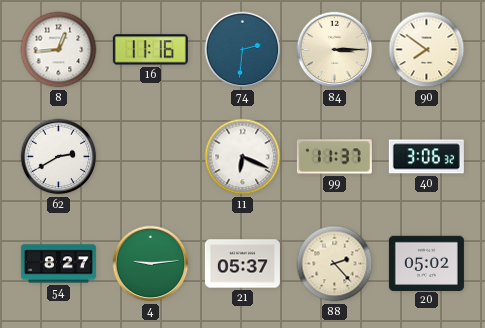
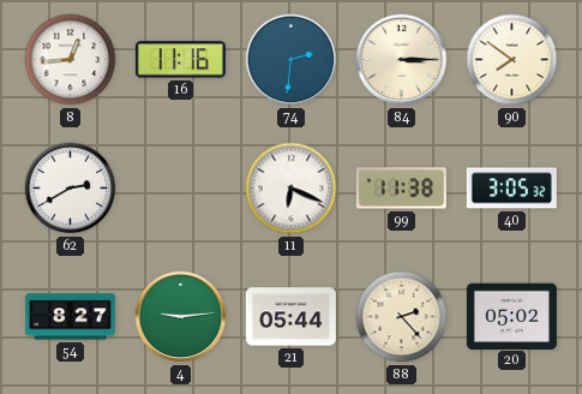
99: 11:37 -> 11:38
40: 3:06 -> 3:05
21: 05:37 -> 05:44
